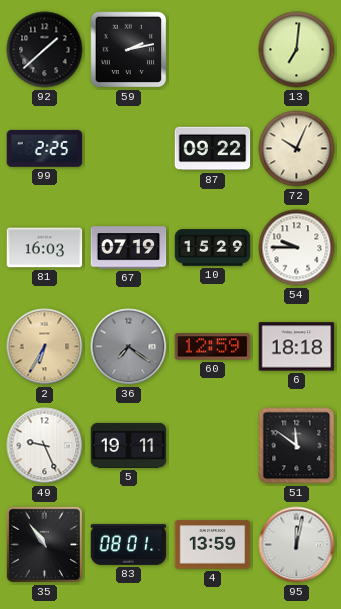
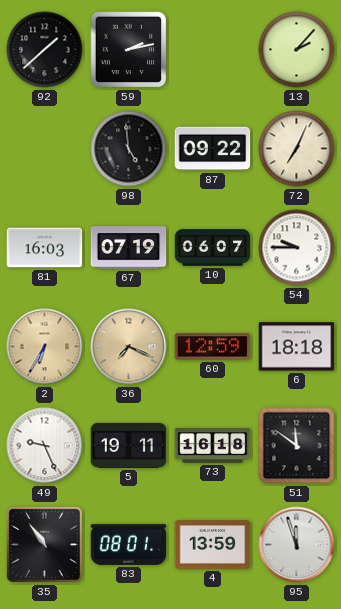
13: 7:01 -> 2:07
99: 2:25 -> none
98: none -> 4:59
72: 10:04 -> 7:04
10: 15:29 -> 06:07
36: 7:21 -> 7:19
36 dial: grey -> champagne
73: none -> 16:18
95: 12:02 -> 11:57
